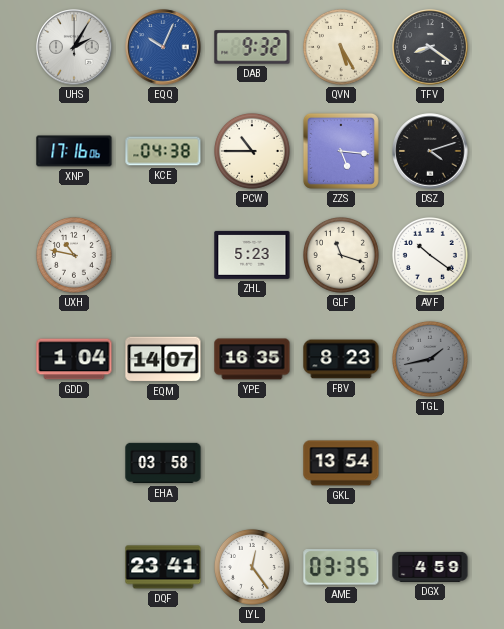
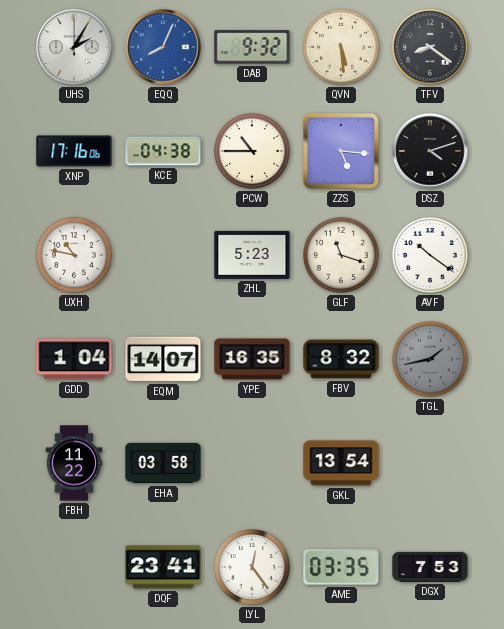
EQQ: 10:04 -> 8:04
QVN: 5:25 -> 5:29
FBV: 8:23 -> 8:32
FBH: none -> 11:22
DGX: 4:59 -> 7:53
